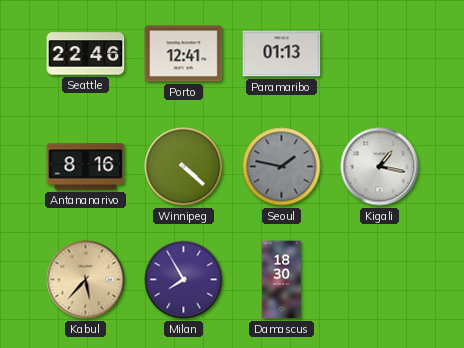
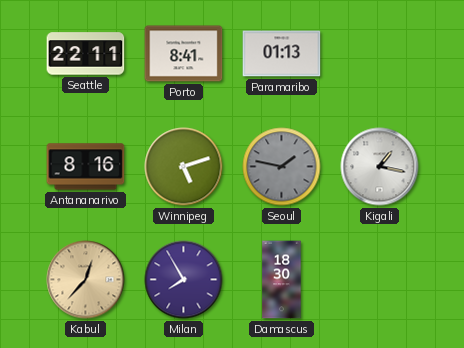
Seattle: 22:46 -> 22:11
Porto: 12:41 -> 8:41
Winnipeg: 4:22 -> 5:12
Kabul: 5:37 -> 12:37
